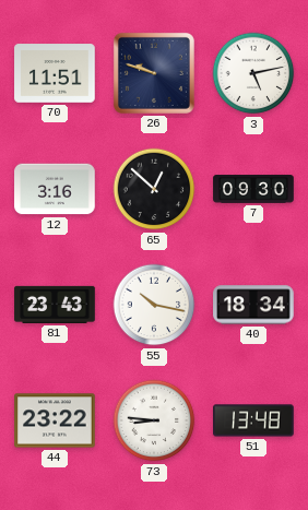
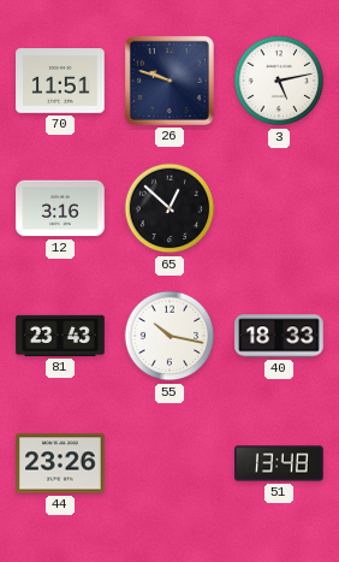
7: 09:30 -> none
40: 18:34 -> 18:33
44: 23:22 -> 23:26
73: 8:46 -> none
